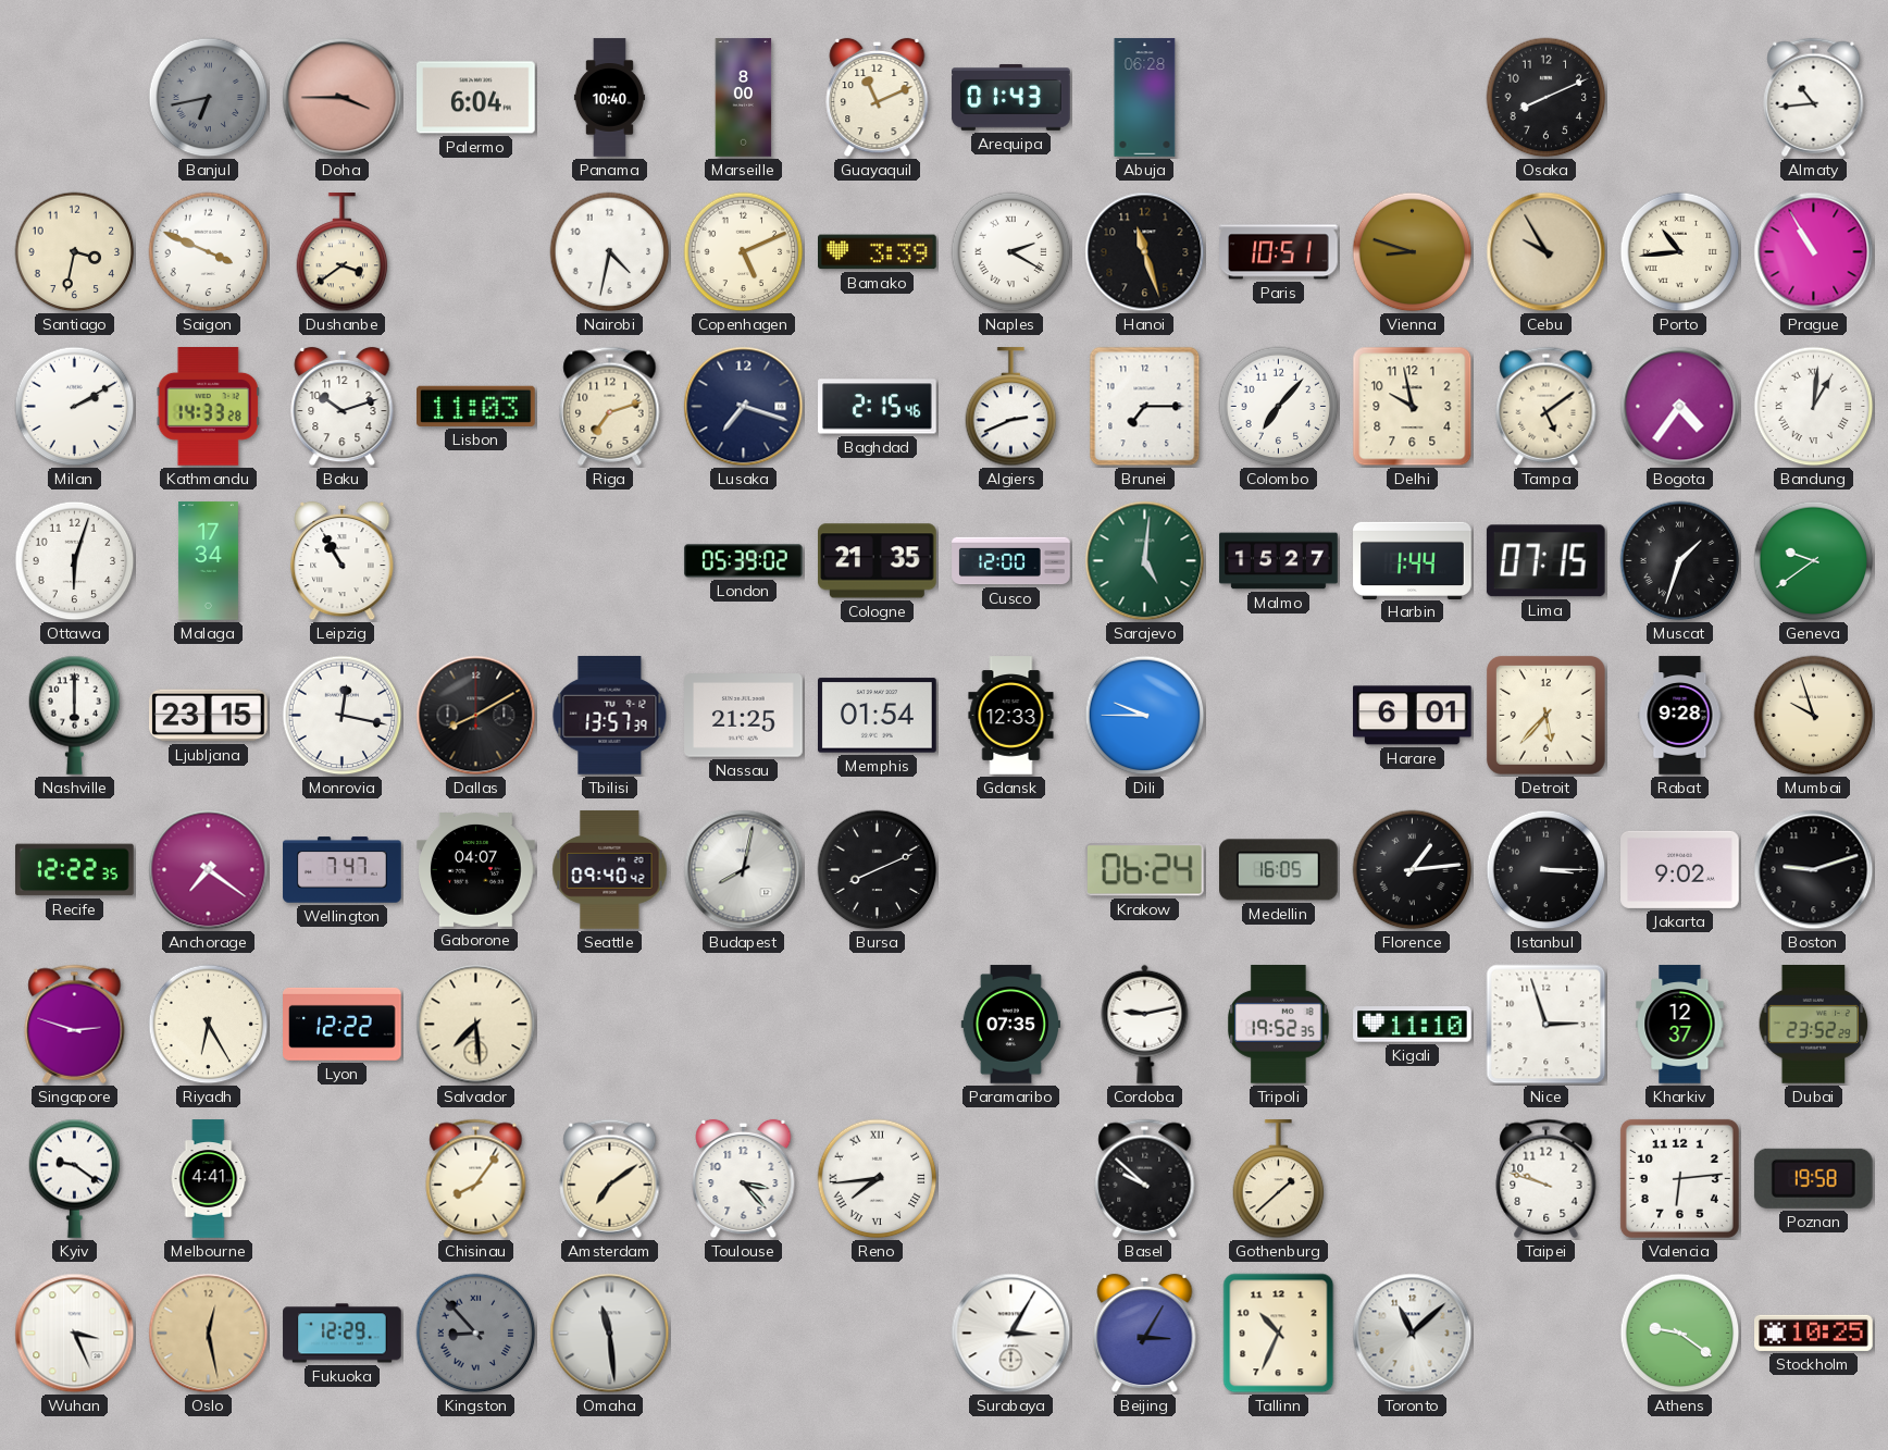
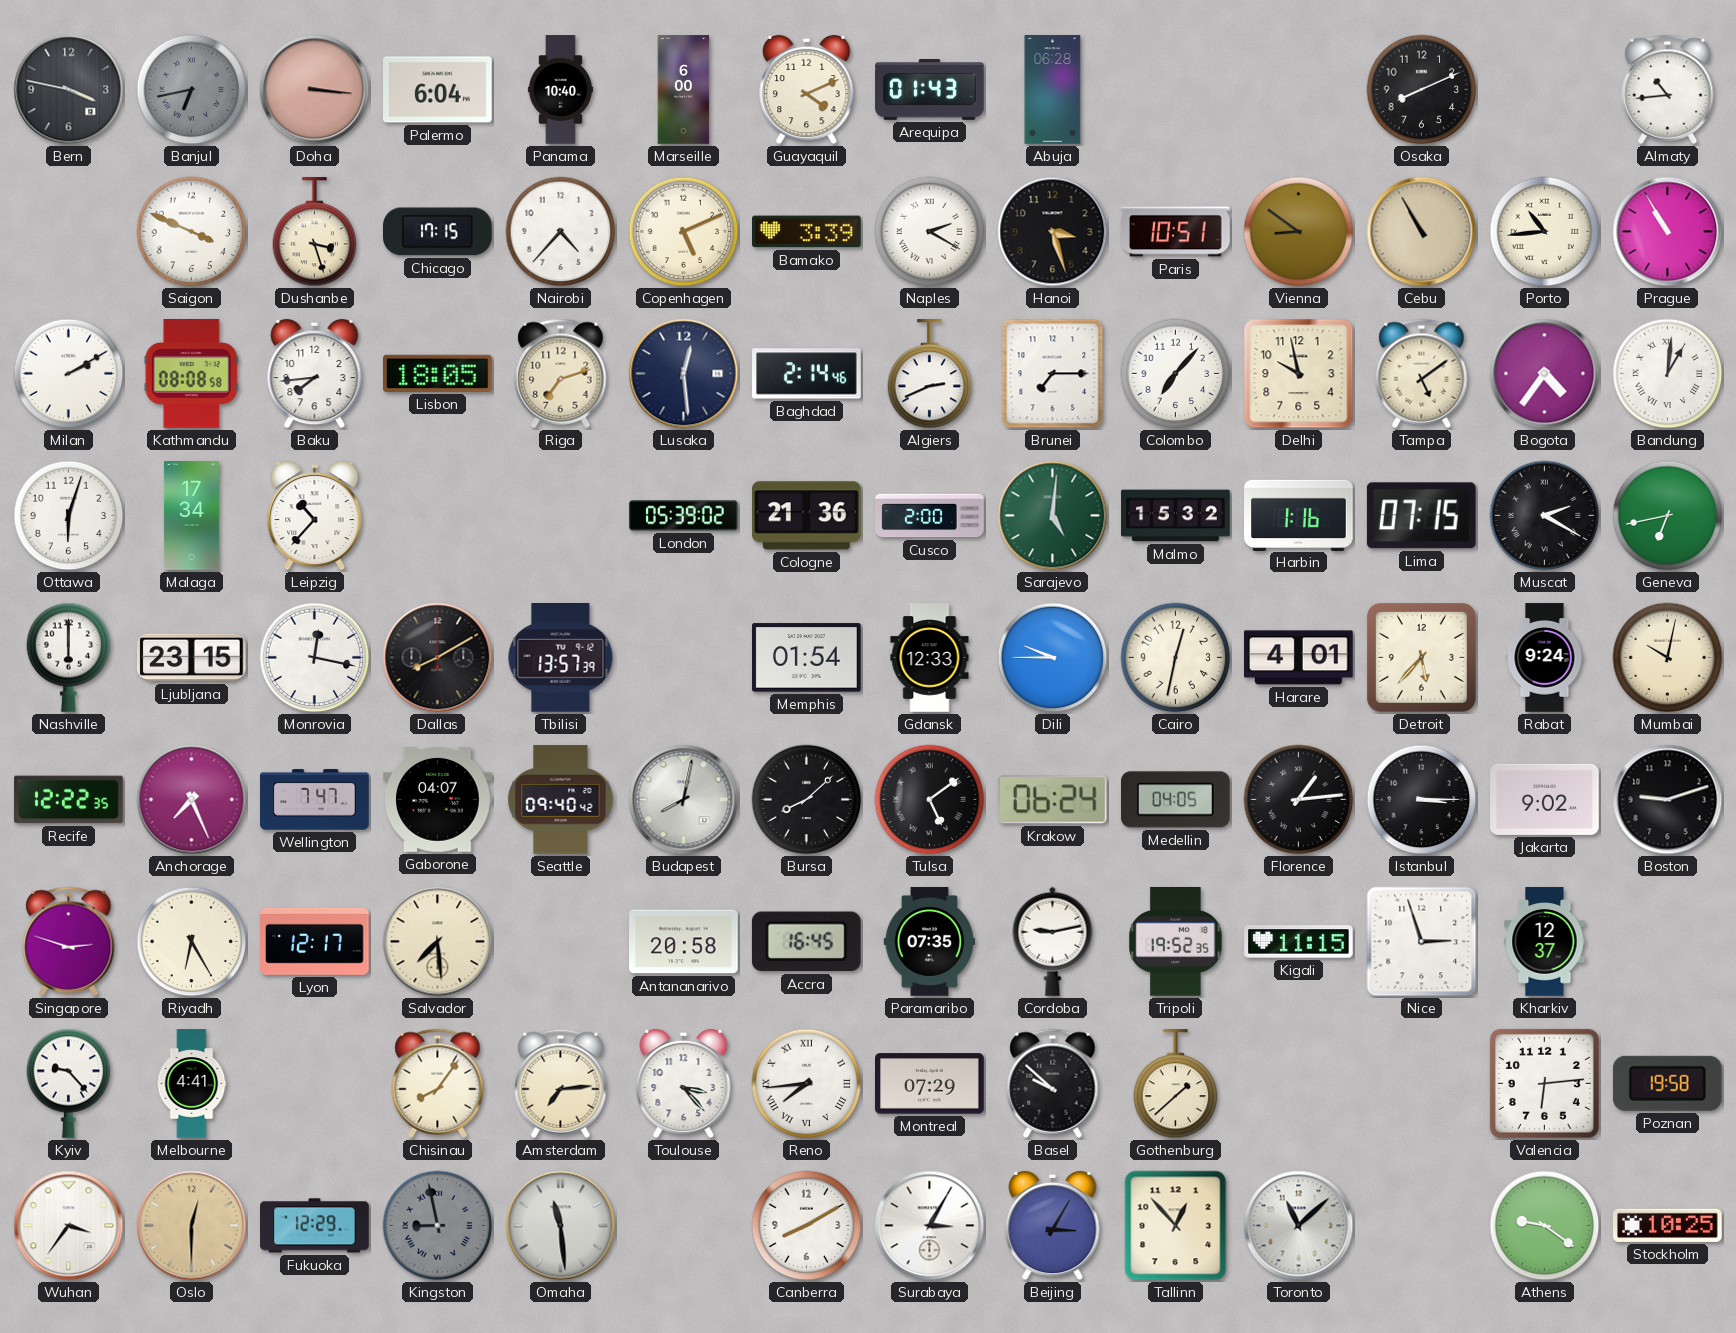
Bern: none -> 3:47
Doha: 3:45 -> 3:16
Marseille: 8:00 -> 6:00
Guayaquil: 11:11 -> 4:11
Santiago: 3:32 -> none
Dushanbe: 3:39 -> 3:27
Chicago: none -> 17:15
Nairobi: 4:32 -> 4:37
Hanoi: 11:27 -> 3:27
Vienna: 8:48 -> 8:51
Cebu: 9:55 -> 10:55
Kathmandu: 14:33 -> 08:08
Baku: 10:12 -> 7:44
Lisbon: 11:03 -> 18:05
Lusaka: 7:18 -> 12:29
Baghdad: 2:15 -> 2:14
Leipzig: 10:55 -> 10:37
Cologne: 21:35 -> 21:36
Cusco: 12:00 -> 2:00
Malmo: 15:27 -> 15:32
Harbin: 1:44 -> 1:16
Muscat: 1:33 -> 2:20
Geneva: 9:39 -> 6:43
Nassau: 21:25 -> none
Cairo: none -> 12:32
Harare: 6:01 -> 4:01
Rabat: 9:28 -> 9:24
Mumbai: 9:57 -> 10:02
Anchorage: 7:21 -> 7:26
Bursa: 8:11 -> 8:08
Tulsa: none -> 5:09
Medellin: 16:05 -> 04:05
Lyon: 12:22 -> 12:17
Antananarivo: none -> 20:58
Accra: none -> 16:45
Kigali: 11:10 -> 11:15
Dubai: 23:52 -> none
Kyiv: 9:21 -> 9:23
Amsterdam: 7:09 -> 7:14
Montreal: none -> 07:29
Taipei: 9:48 -> none
Wuhan: 3:26 -> 3:36
Oslo: 12:28 -> 12:30
Kingston: 8:53 -> 8:58
Canberra: none -> 8:10
Tallinn: 10:34 -> 12:53
